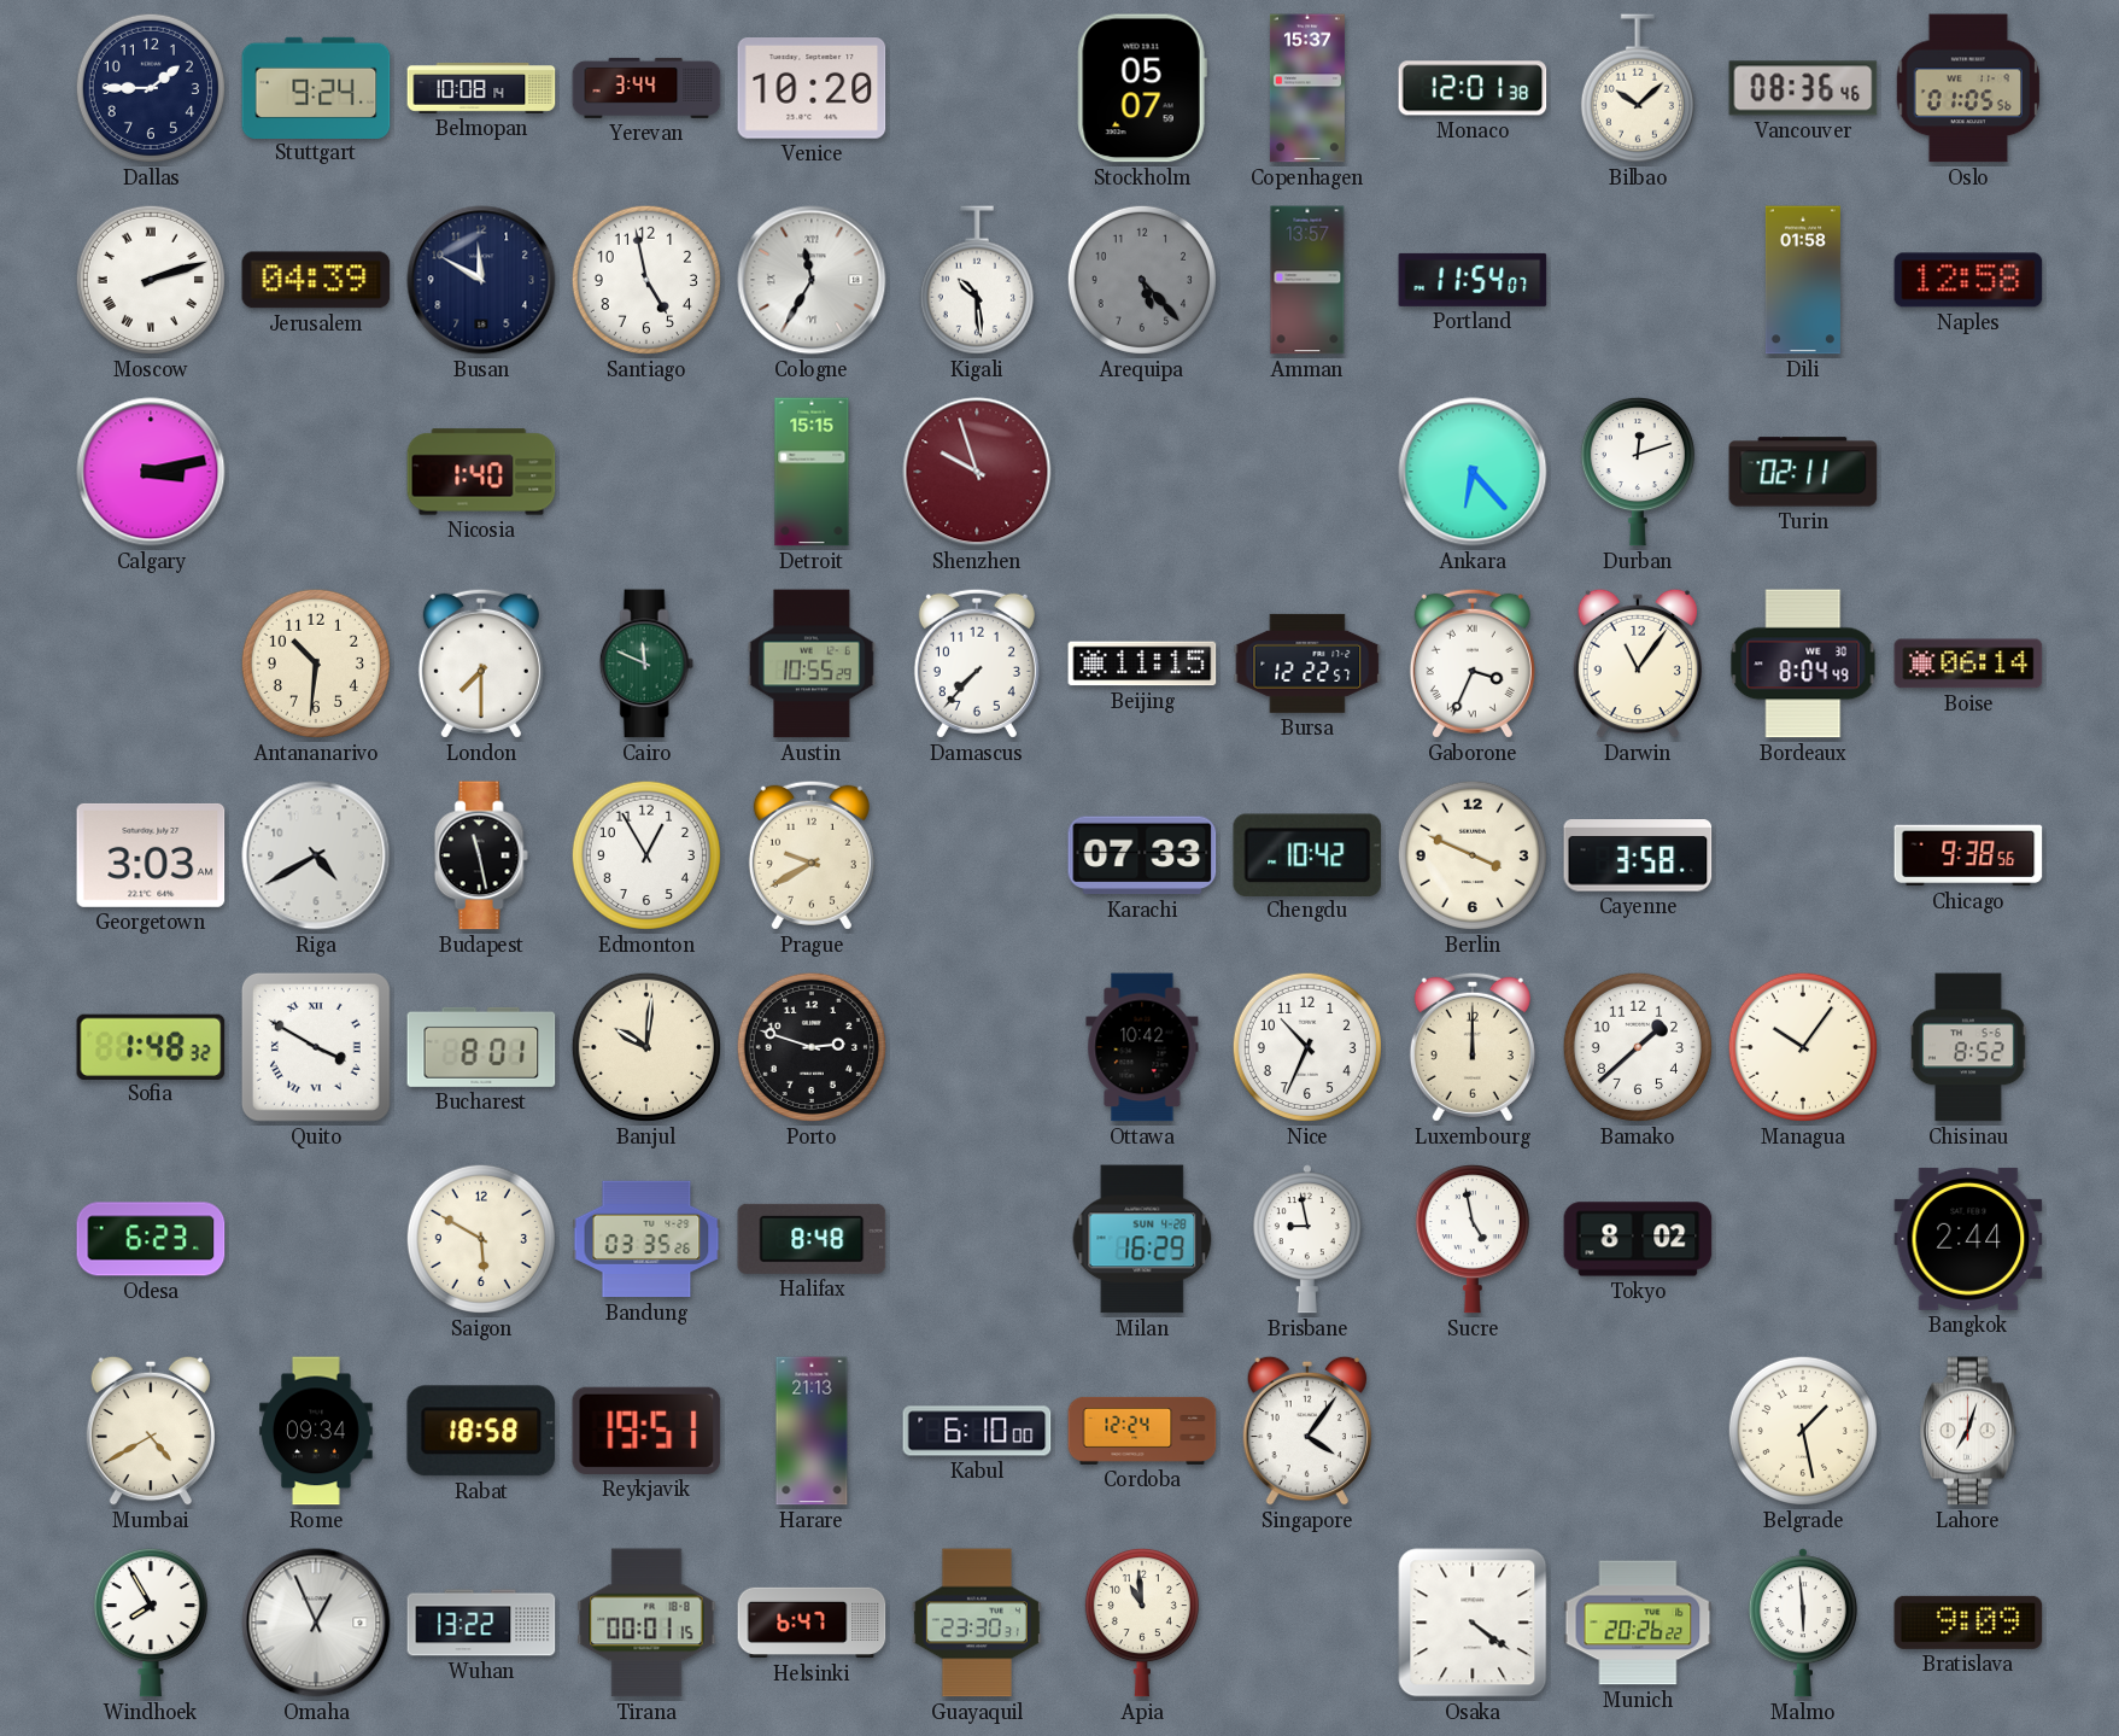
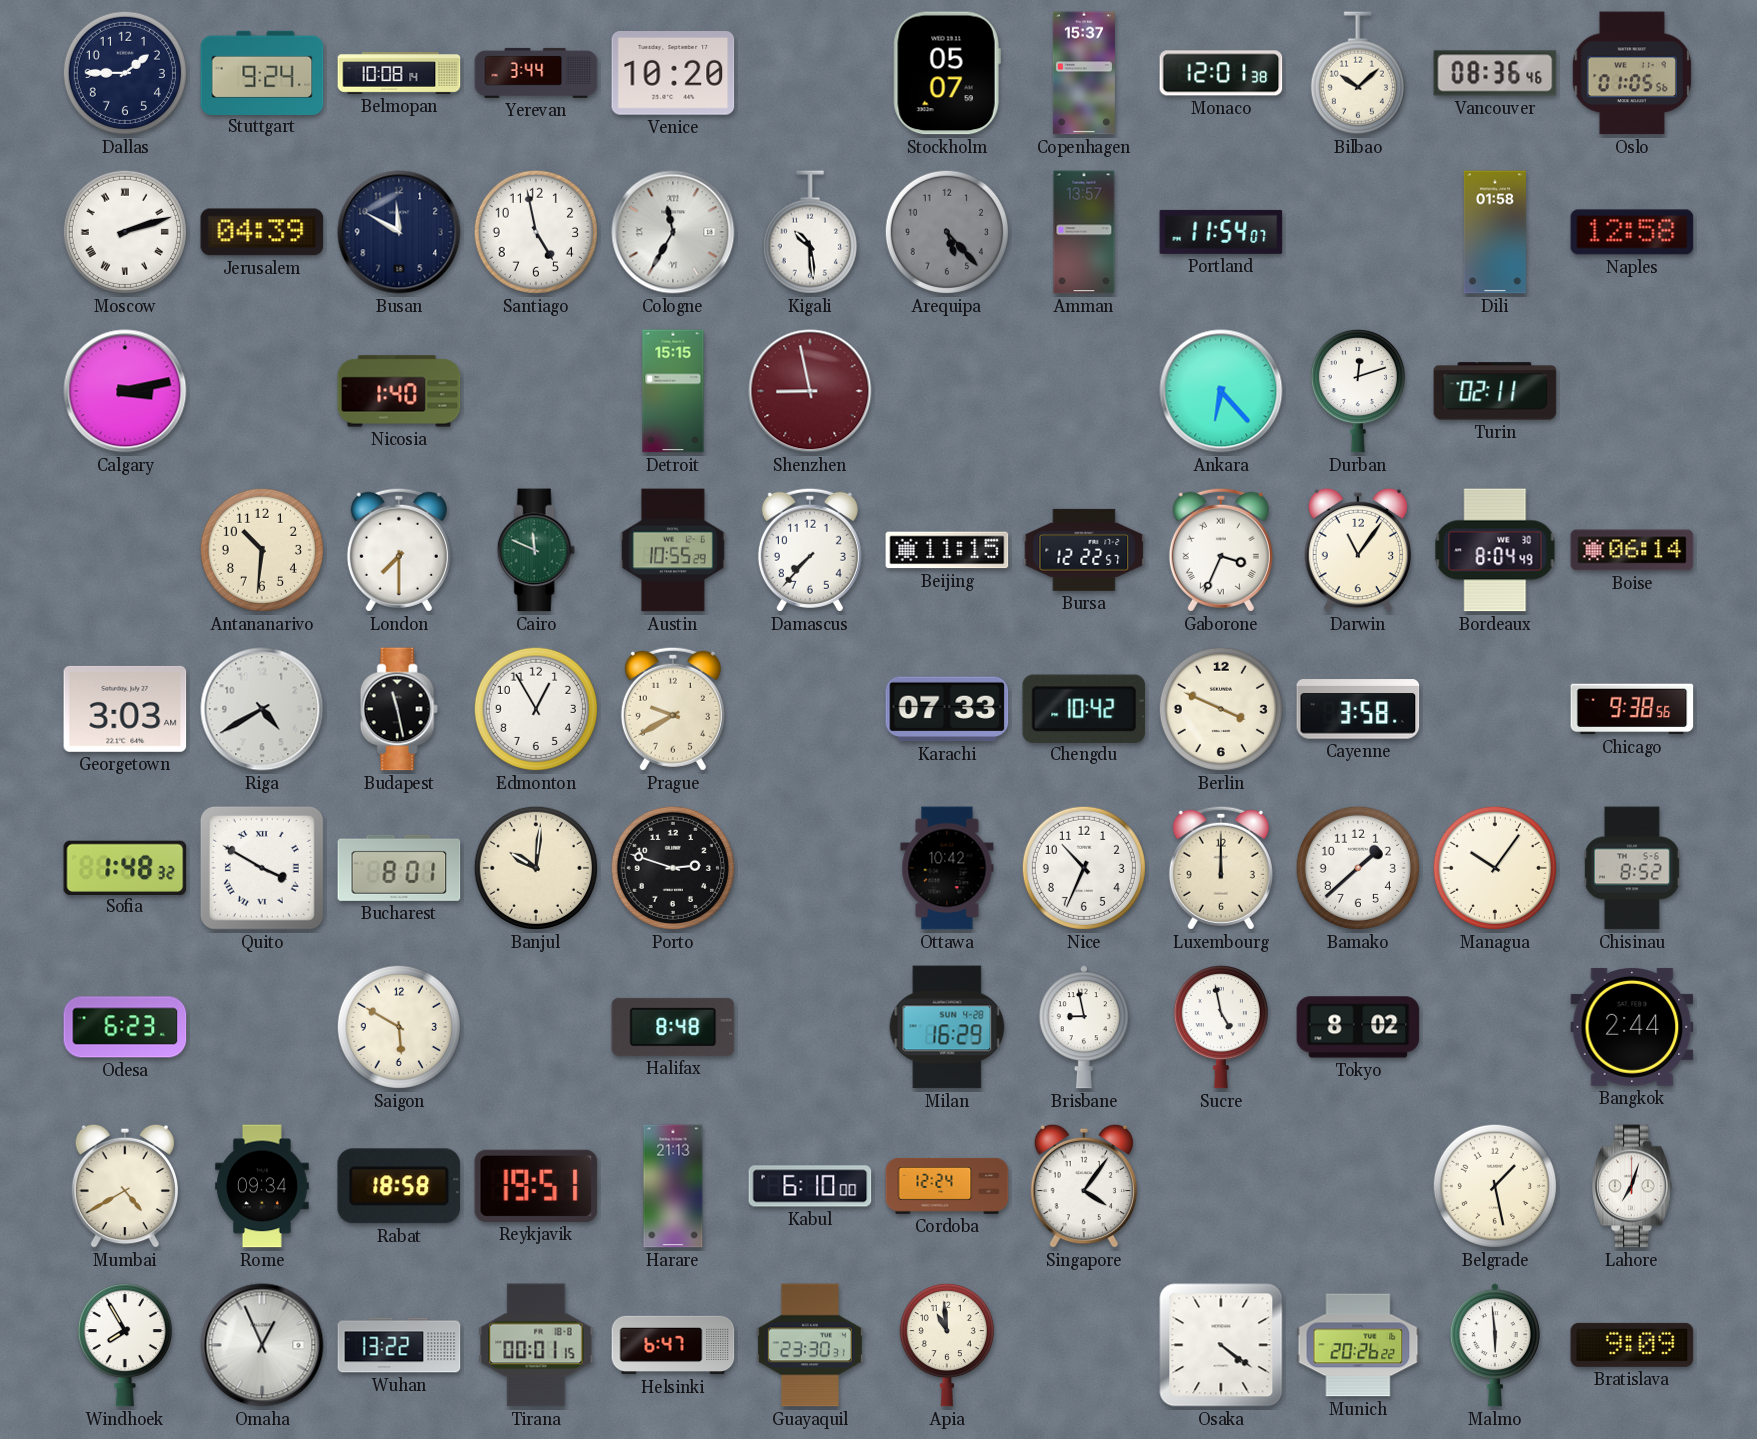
Shenzhen: 9:57 -> 8:58
Bandung: 03:35 -> none
